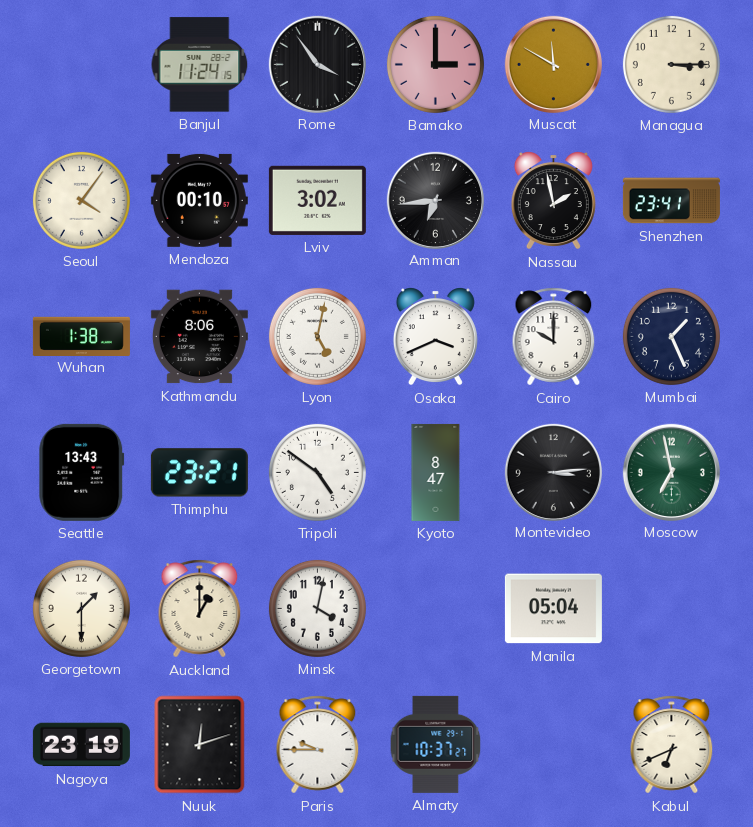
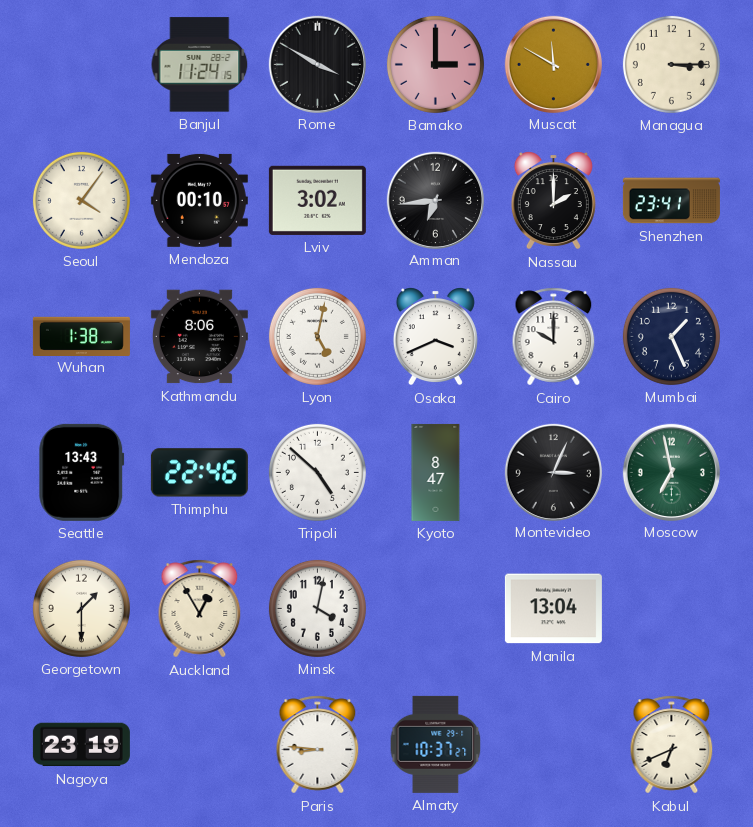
Rome: 3:54 -> 3:50
Nassau: 1:58 -> 2:00
Thimphu: 23:21 -> 22:46
Tripoli: 4:51 -> 4:52
Montevideo: 3:14 -> 3:04
Auckland: 1:00 -> 12:55
Manila: 05:04 -> 13:04
Nuuk: 12:12 -> none
Paris: 9:45 -> 8:46
